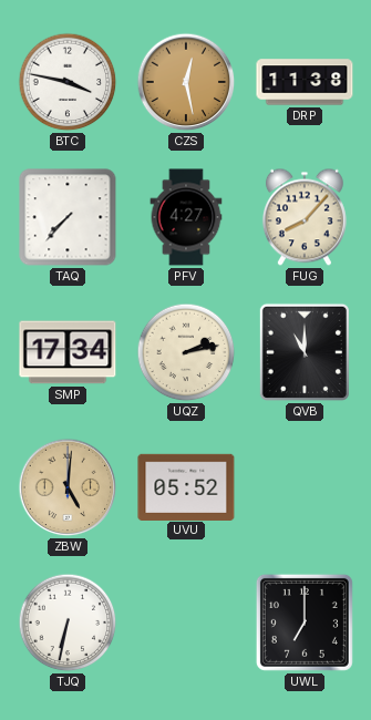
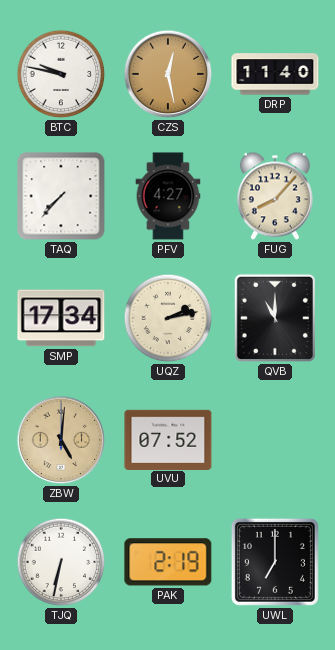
BTC: 3:47 -> 9:47
DRP: 11:38 -> 11:40
UVU: 05:52 -> 07:52
PAK: none -> 2:19
